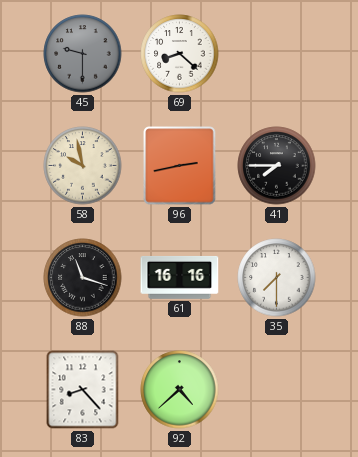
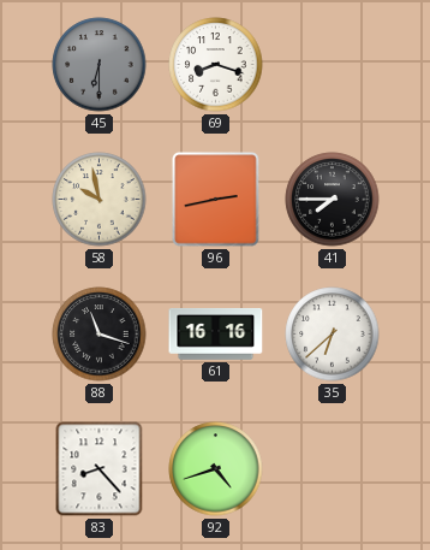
45: 9:30 -> 6:30
69: 8:22 -> 8:18
35: 7:30 -> 6:38
92: 4:38 -> 4:42
